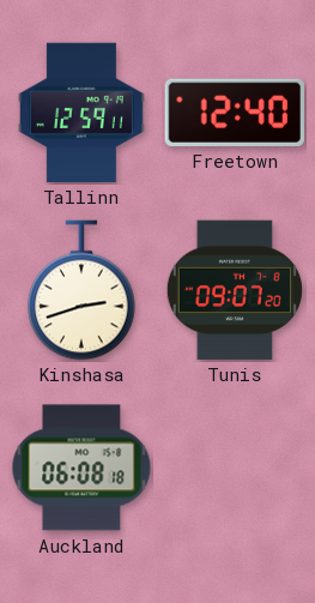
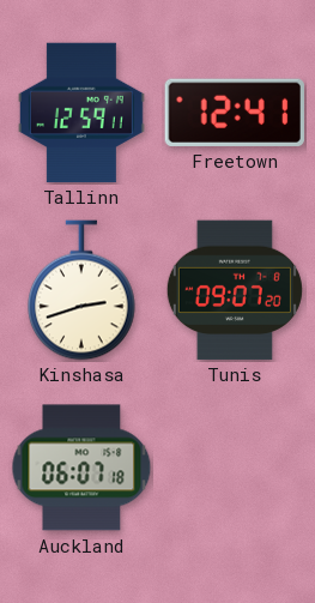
Freetown: 12:40 -> 12:41
Auckland: 06:08 -> 06:07
